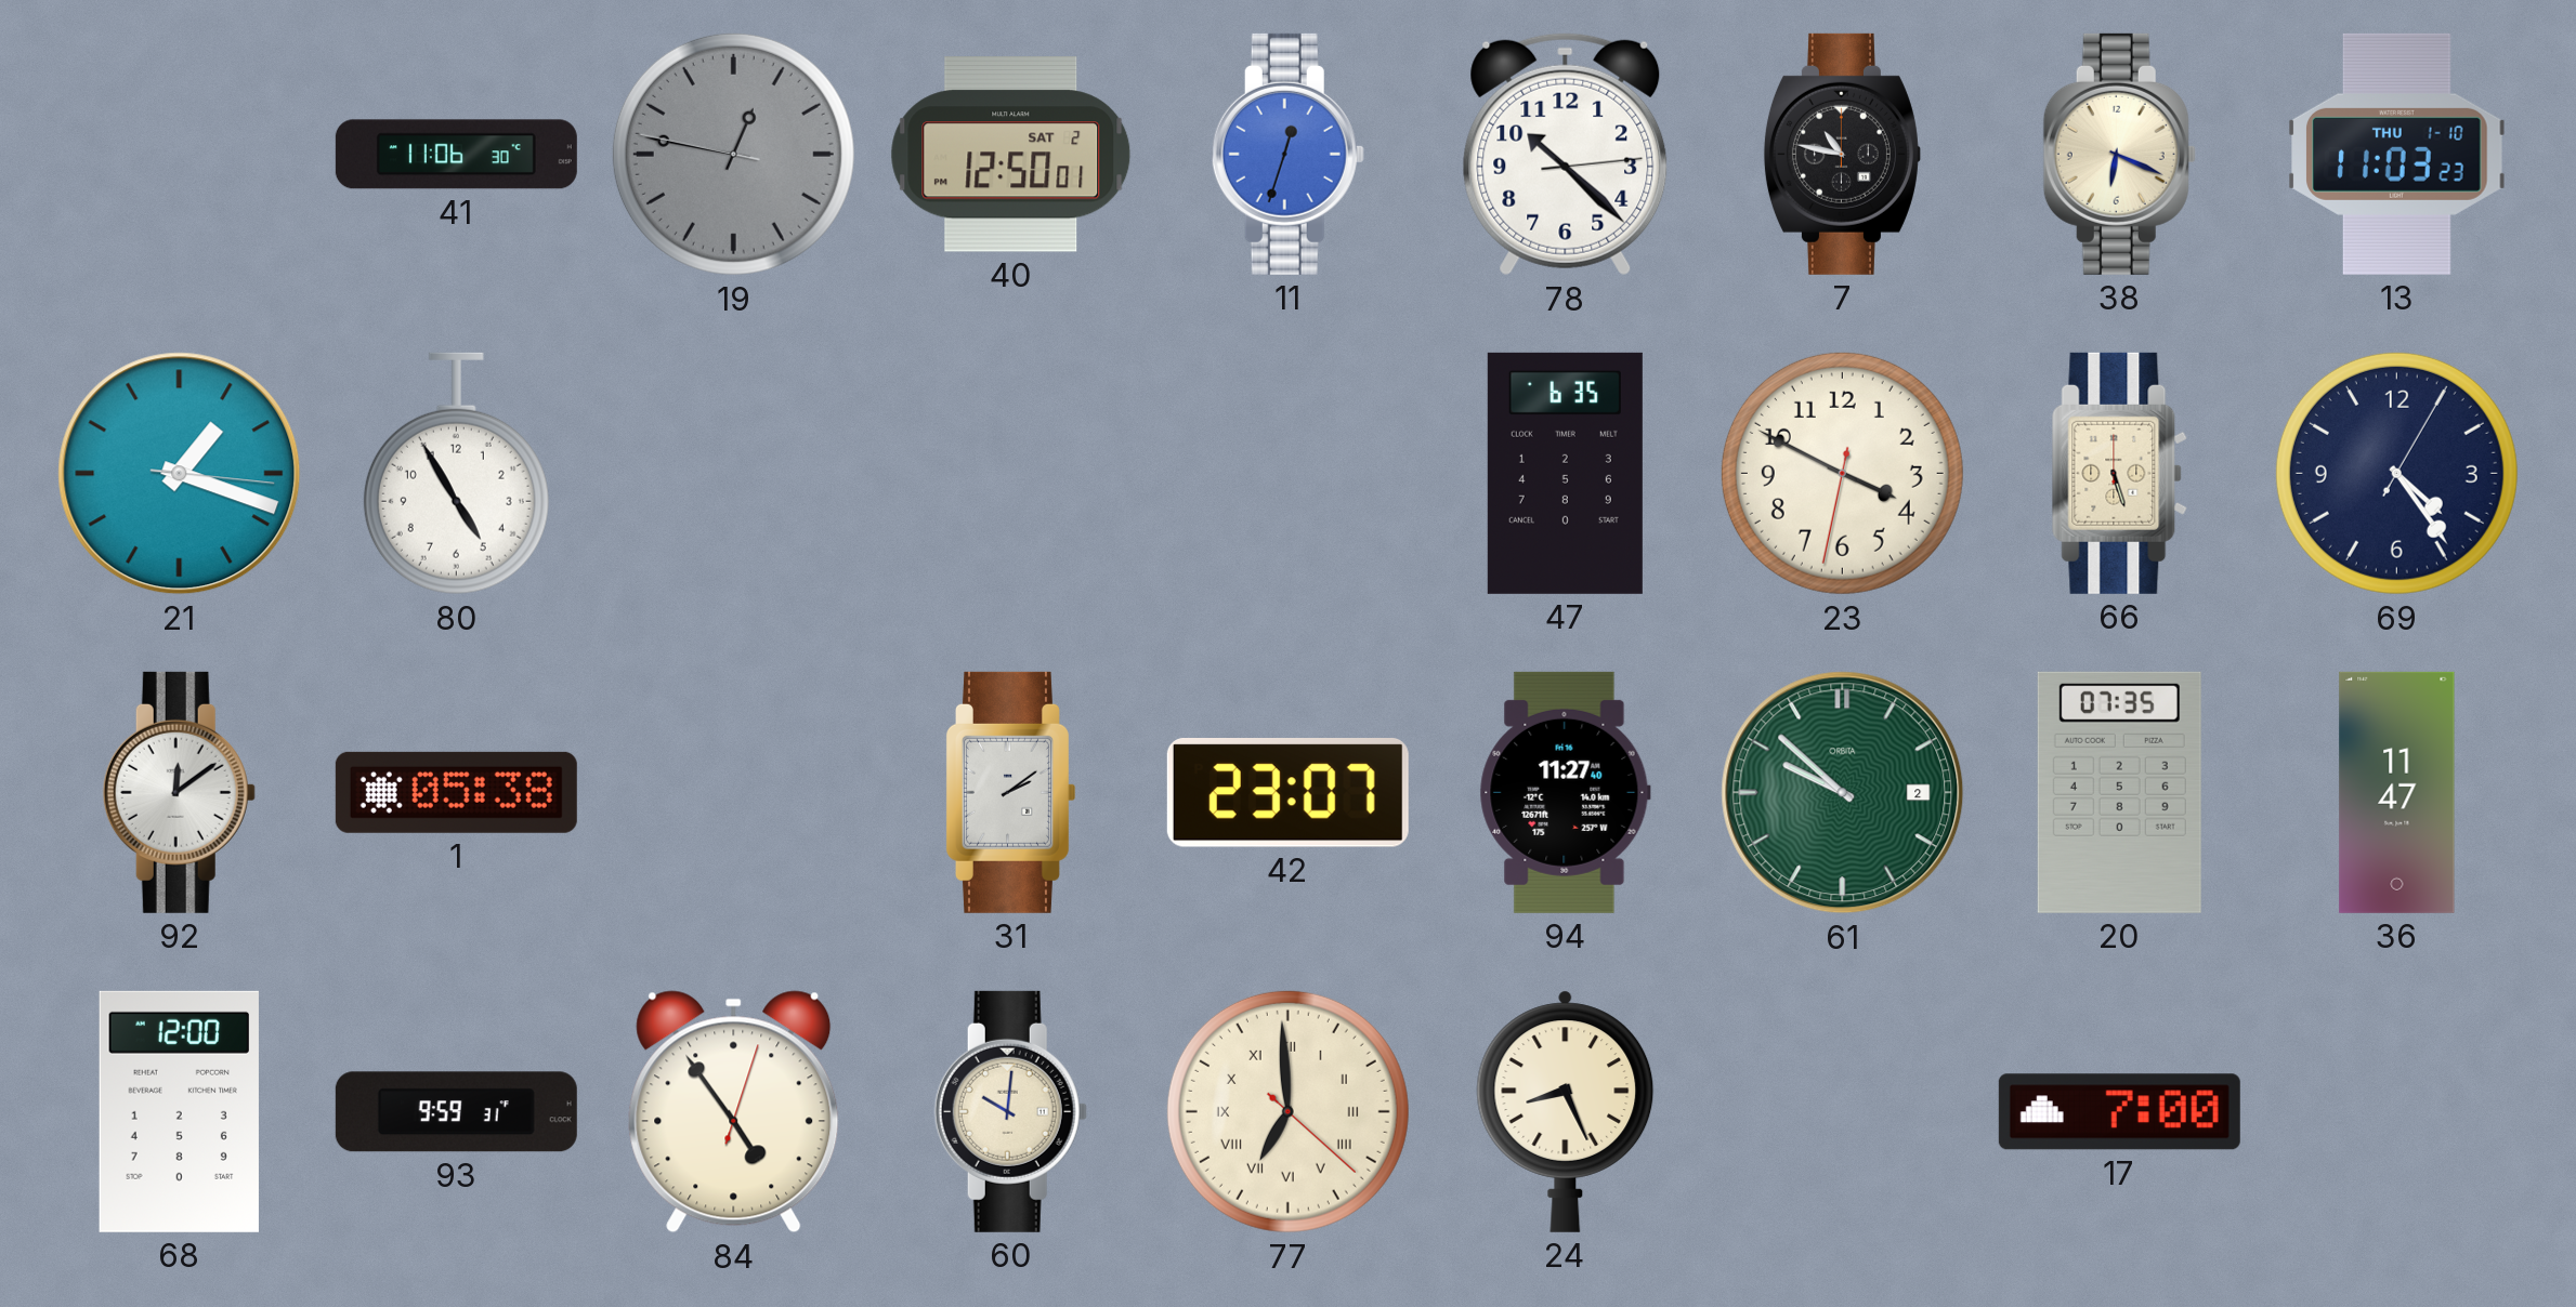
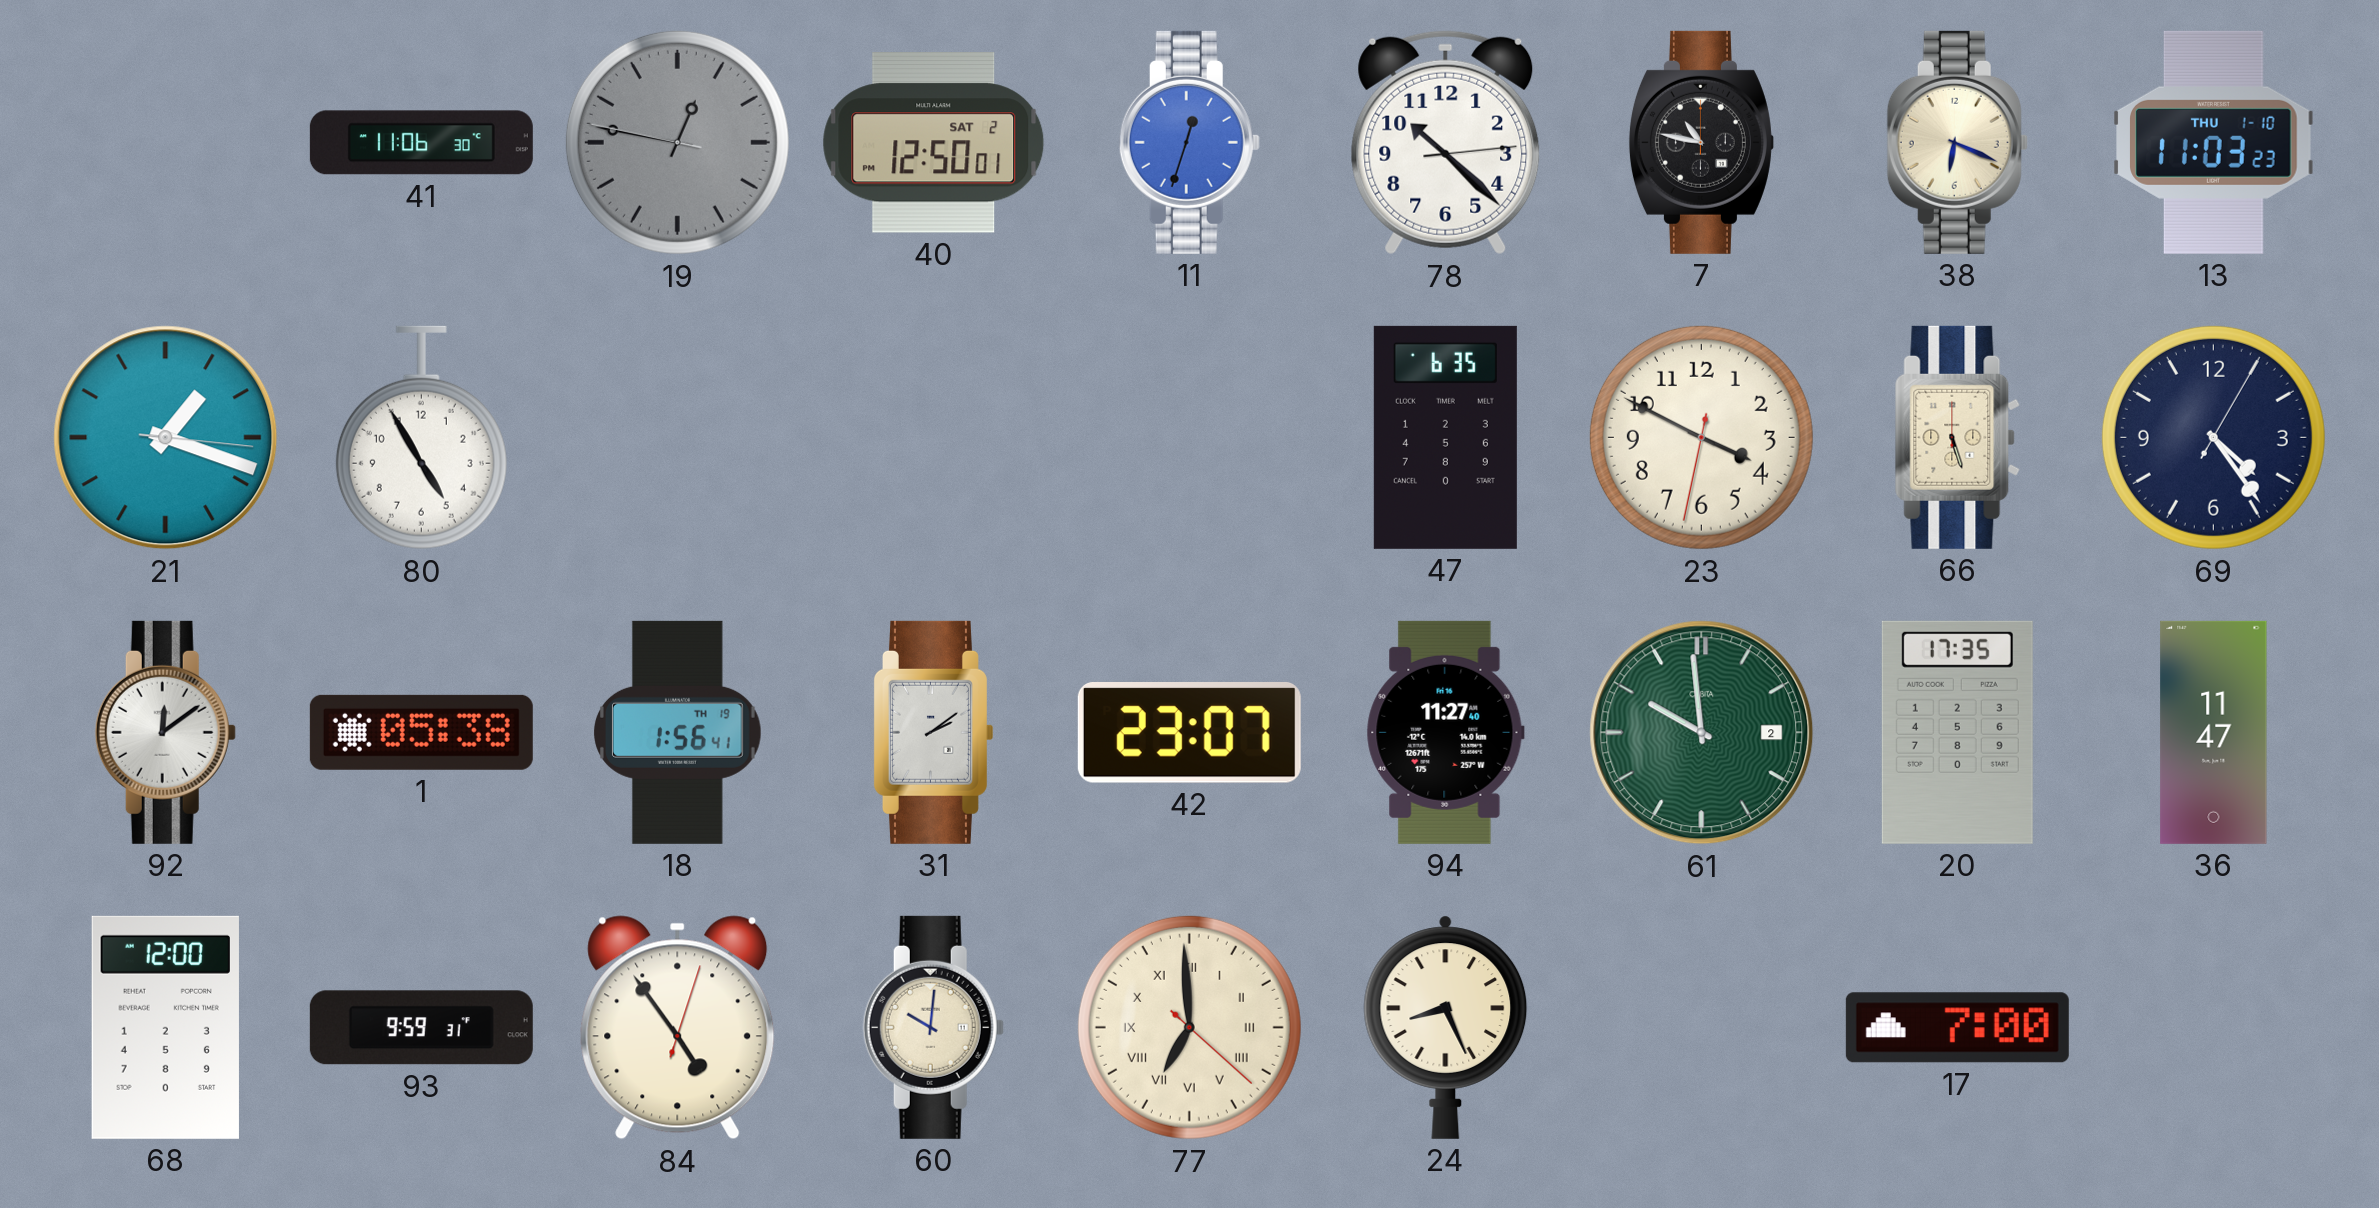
18: none -> 1:56
61: 9:52 -> 9:59
20: 07:35 -> 17:35
